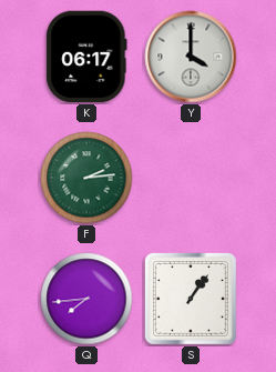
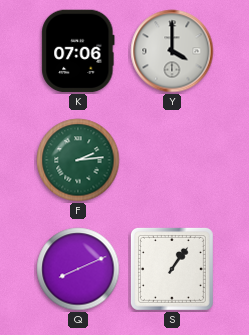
K: 06:17 -> 07:06
Q: 7:44 -> 8:11
